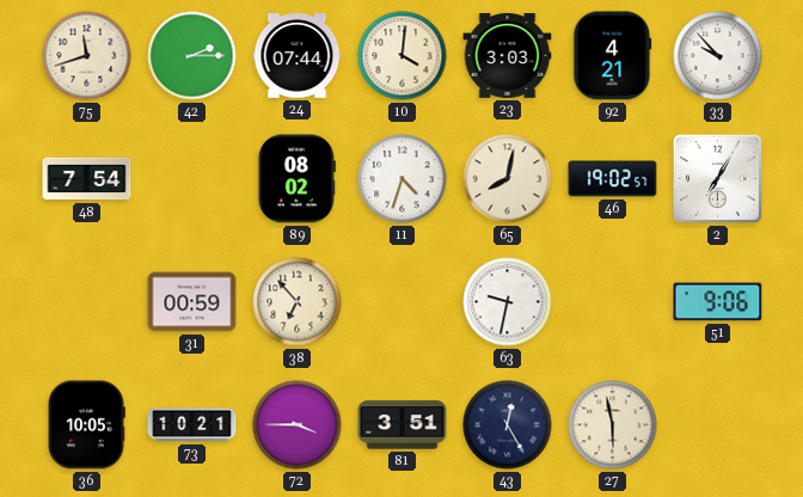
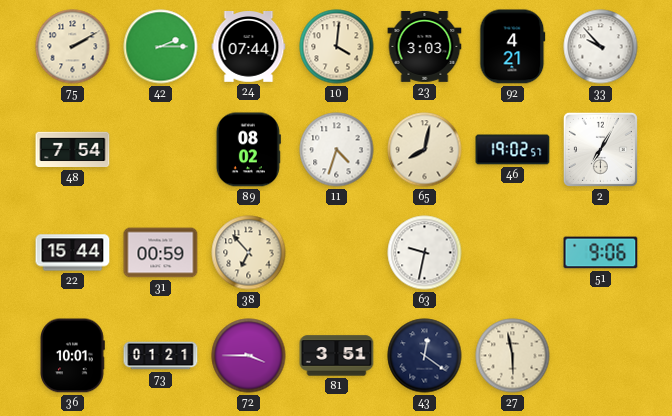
75: 11:42 -> 2:10
22: none -> 15:44
36: 10:05 -> 10:01
73: 10:21 -> 01:21
43: 12:25 -> 12:21
